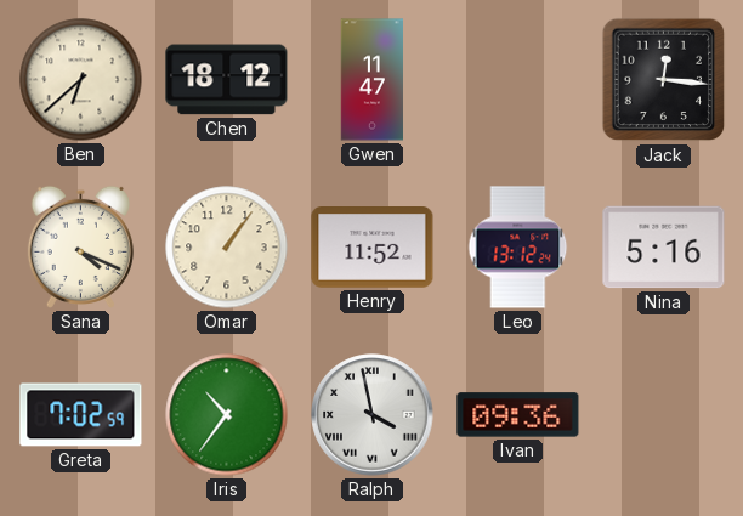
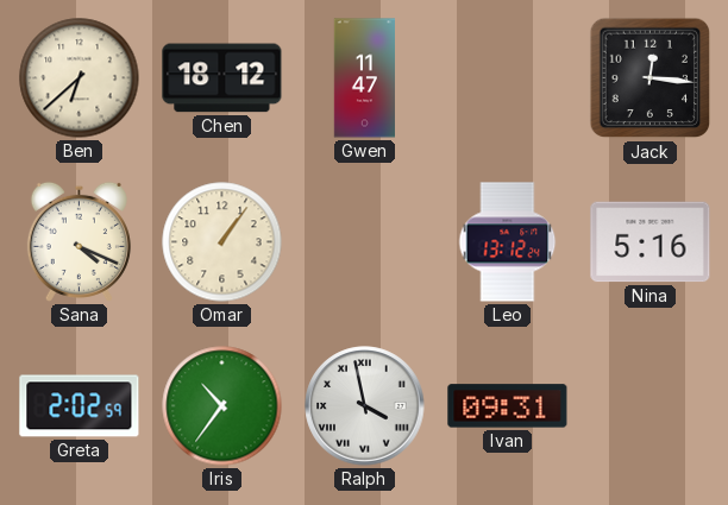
Henry: 11:52 -> none
Greta: 7:02 -> 2:02
Ivan: 09:36 -> 09:31
